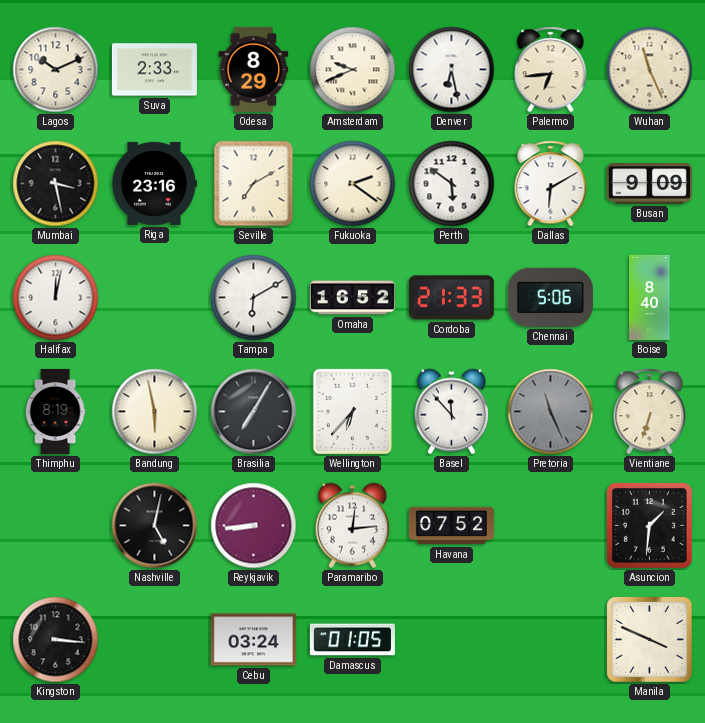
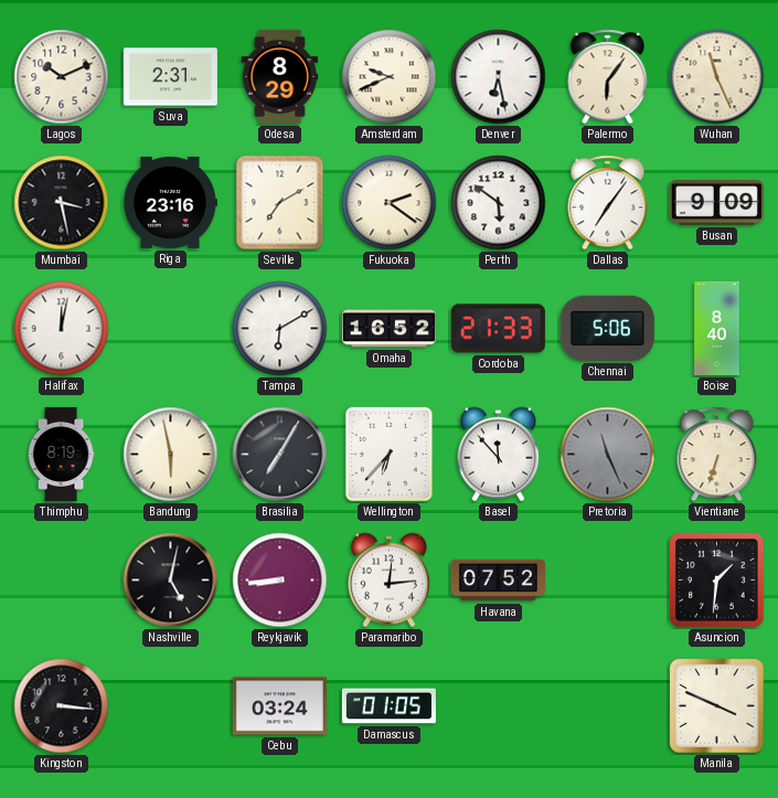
Suva: 2:33 -> 2:31
Palermo: 6:44 -> 6:06
Dallas: 6:10 -> 7:06
